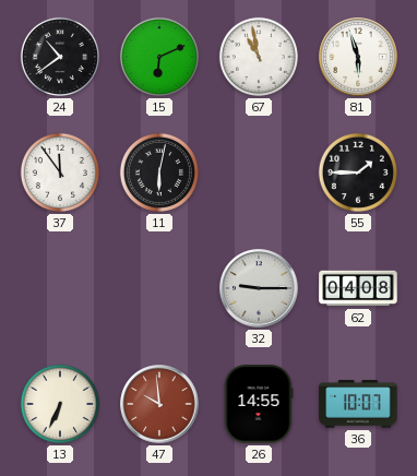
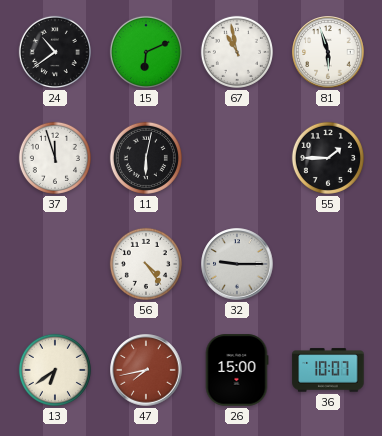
37: 11:54 -> 11:57
56: none -> 4:24
62: 04:08 -> none
13: 6:34 -> 6:39
47: 9:59 -> 7:43
26: 14:55 -> 15:00
